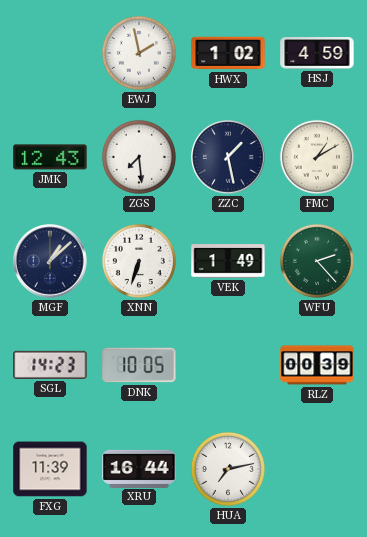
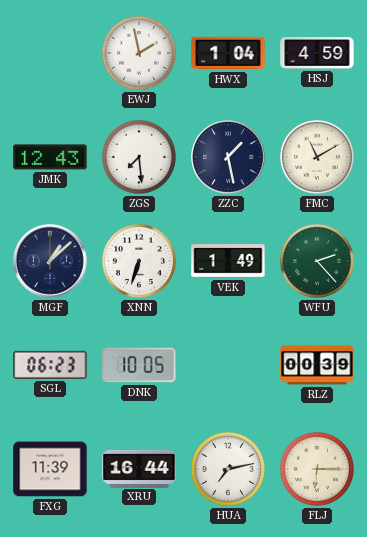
HWX: 1:02 -> 1:04
FMC: 1:10 -> 11:10
SGL: 14:23 -> 06:23
FLJ: none -> 6:15
